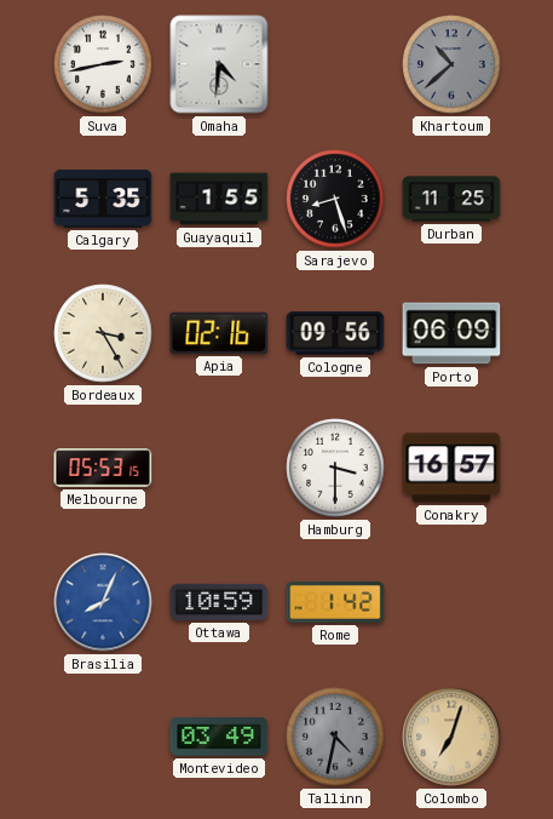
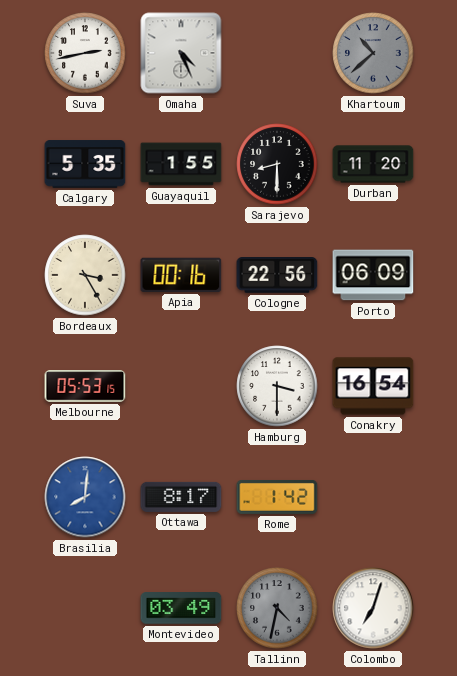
Omaha: 4:31 -> 4:26
Sarajevo: 8:27 -> 8:30
Durban: 11:25 -> 11:20
Apia: 02:16 -> 00:16
Cologne: 09:56 -> 22:56
Conakry: 16:57 -> 16:54
Brasilia: 8:04 -> 8:01
Ottawa: 10:59 -> 8:17
Colombo dial: champagne -> white
